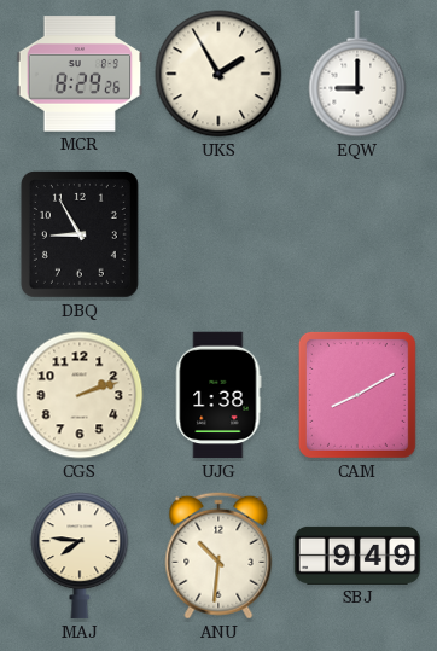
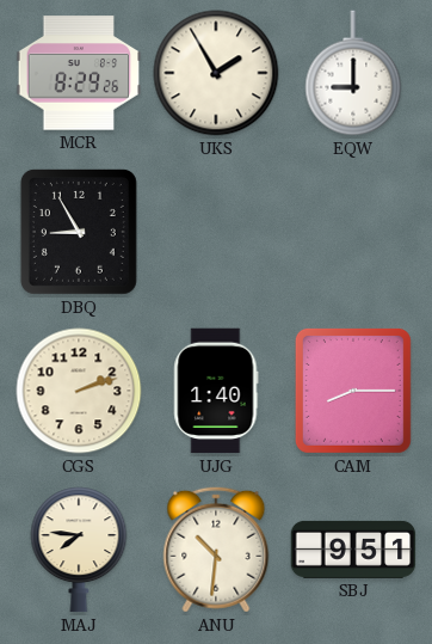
UJG: 1:38 -> 1:40
CAM: 8:10 -> 8:15
SBJ: 9:49 -> 9:51
